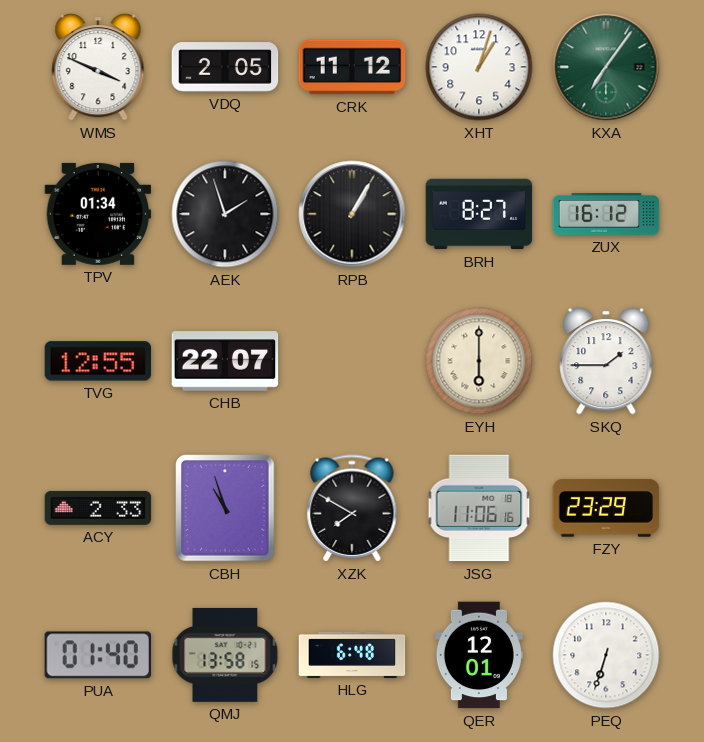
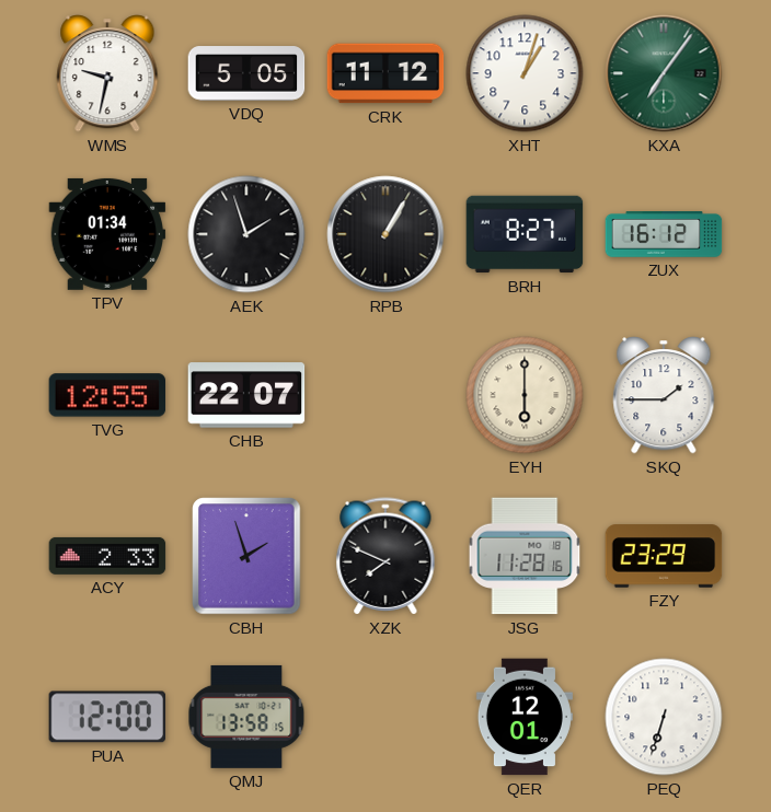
WMS: 3:49 -> 9:32
VDQ: 2:05 -> 5:05
CBH: 10:57 -> 1:57
XZK: 7:50 -> 7:49
JSG: 11:06 -> 11:28
PUA: 01:40 -> 12:00
HLG: 6:48 -> none
